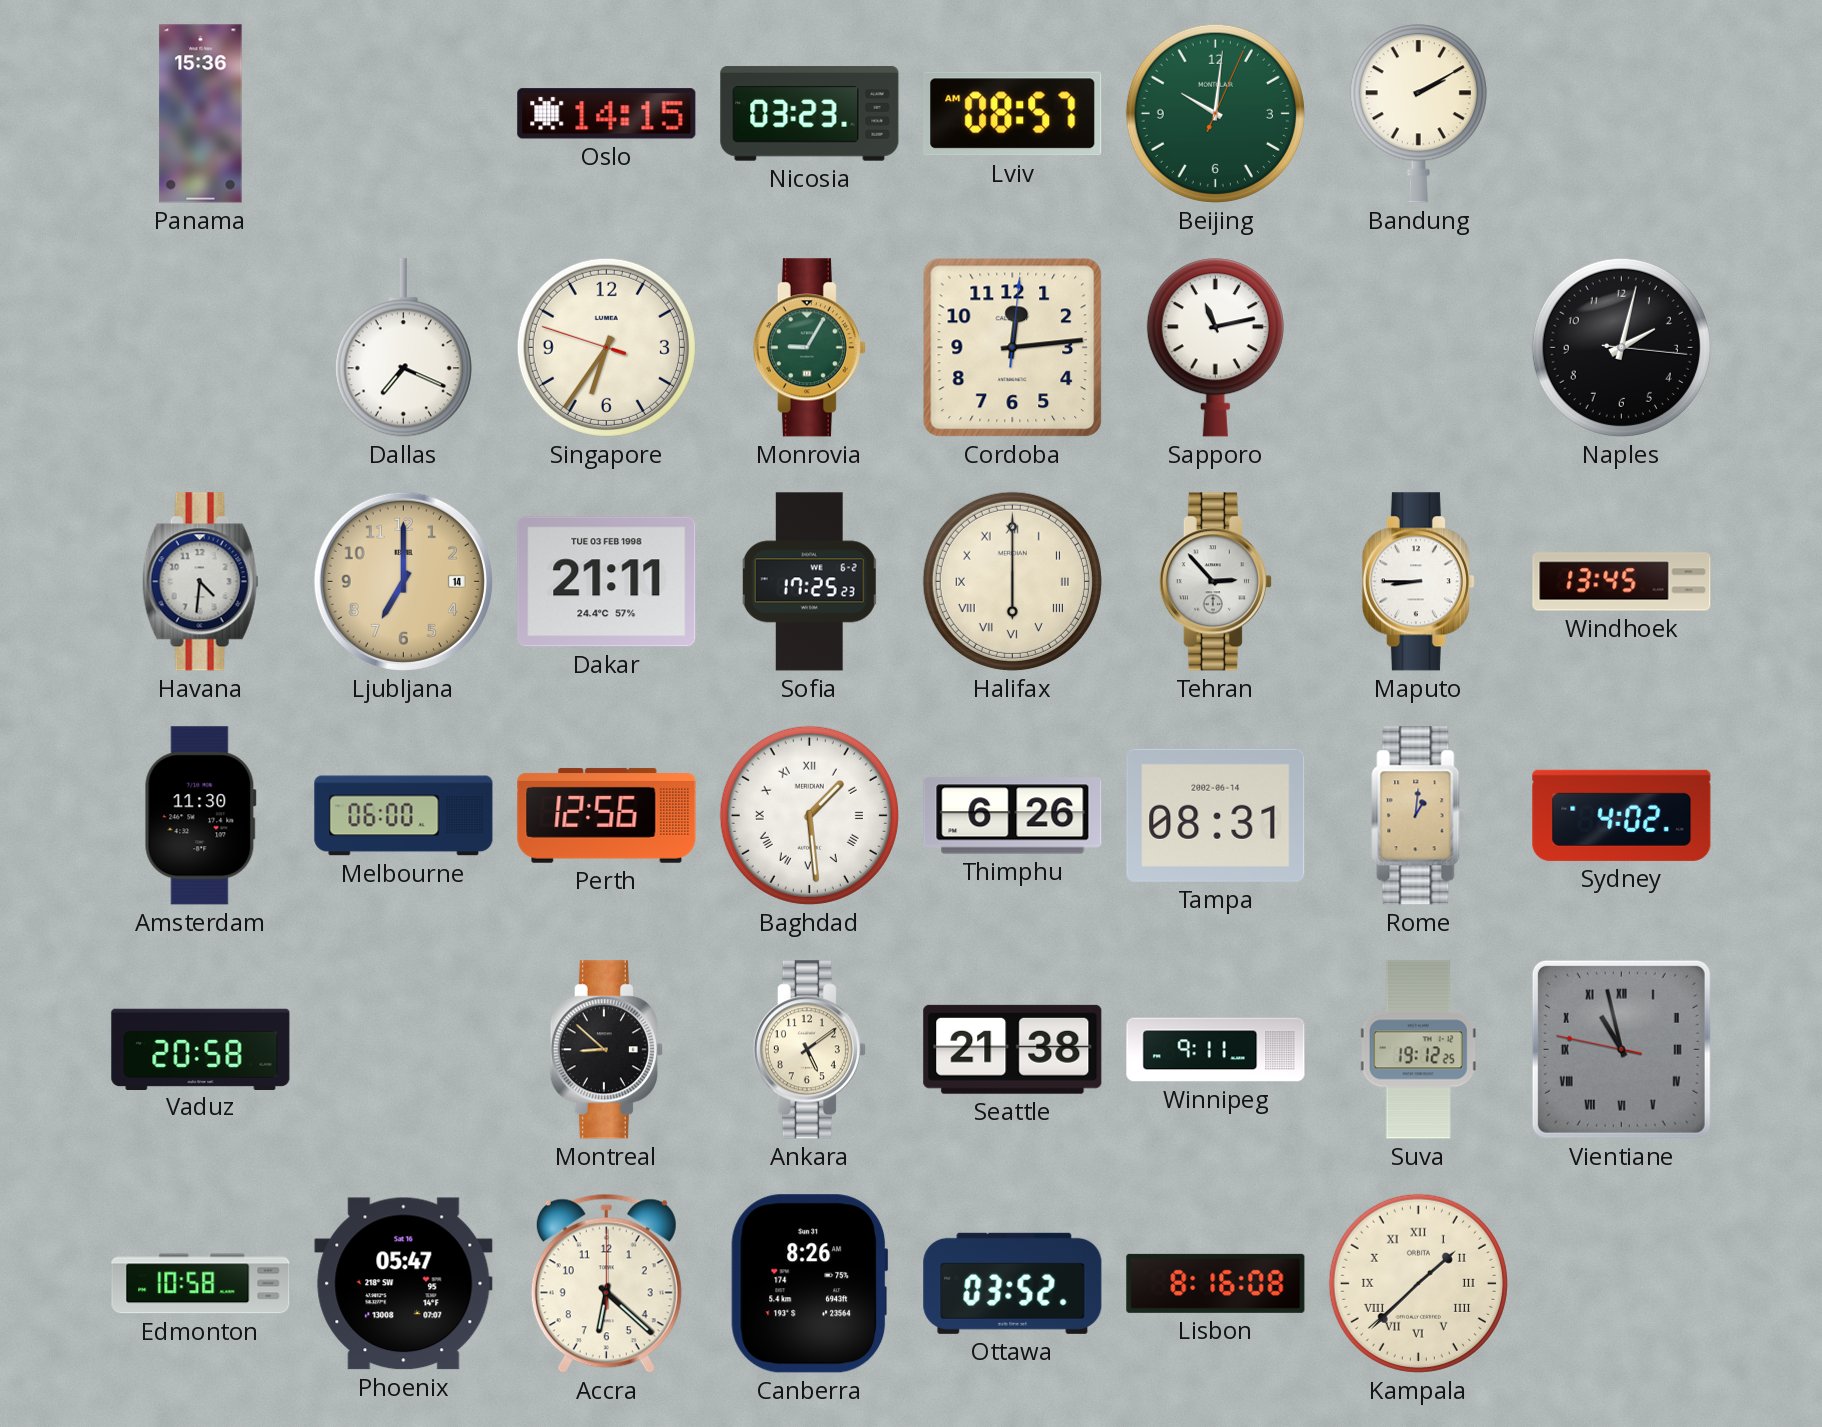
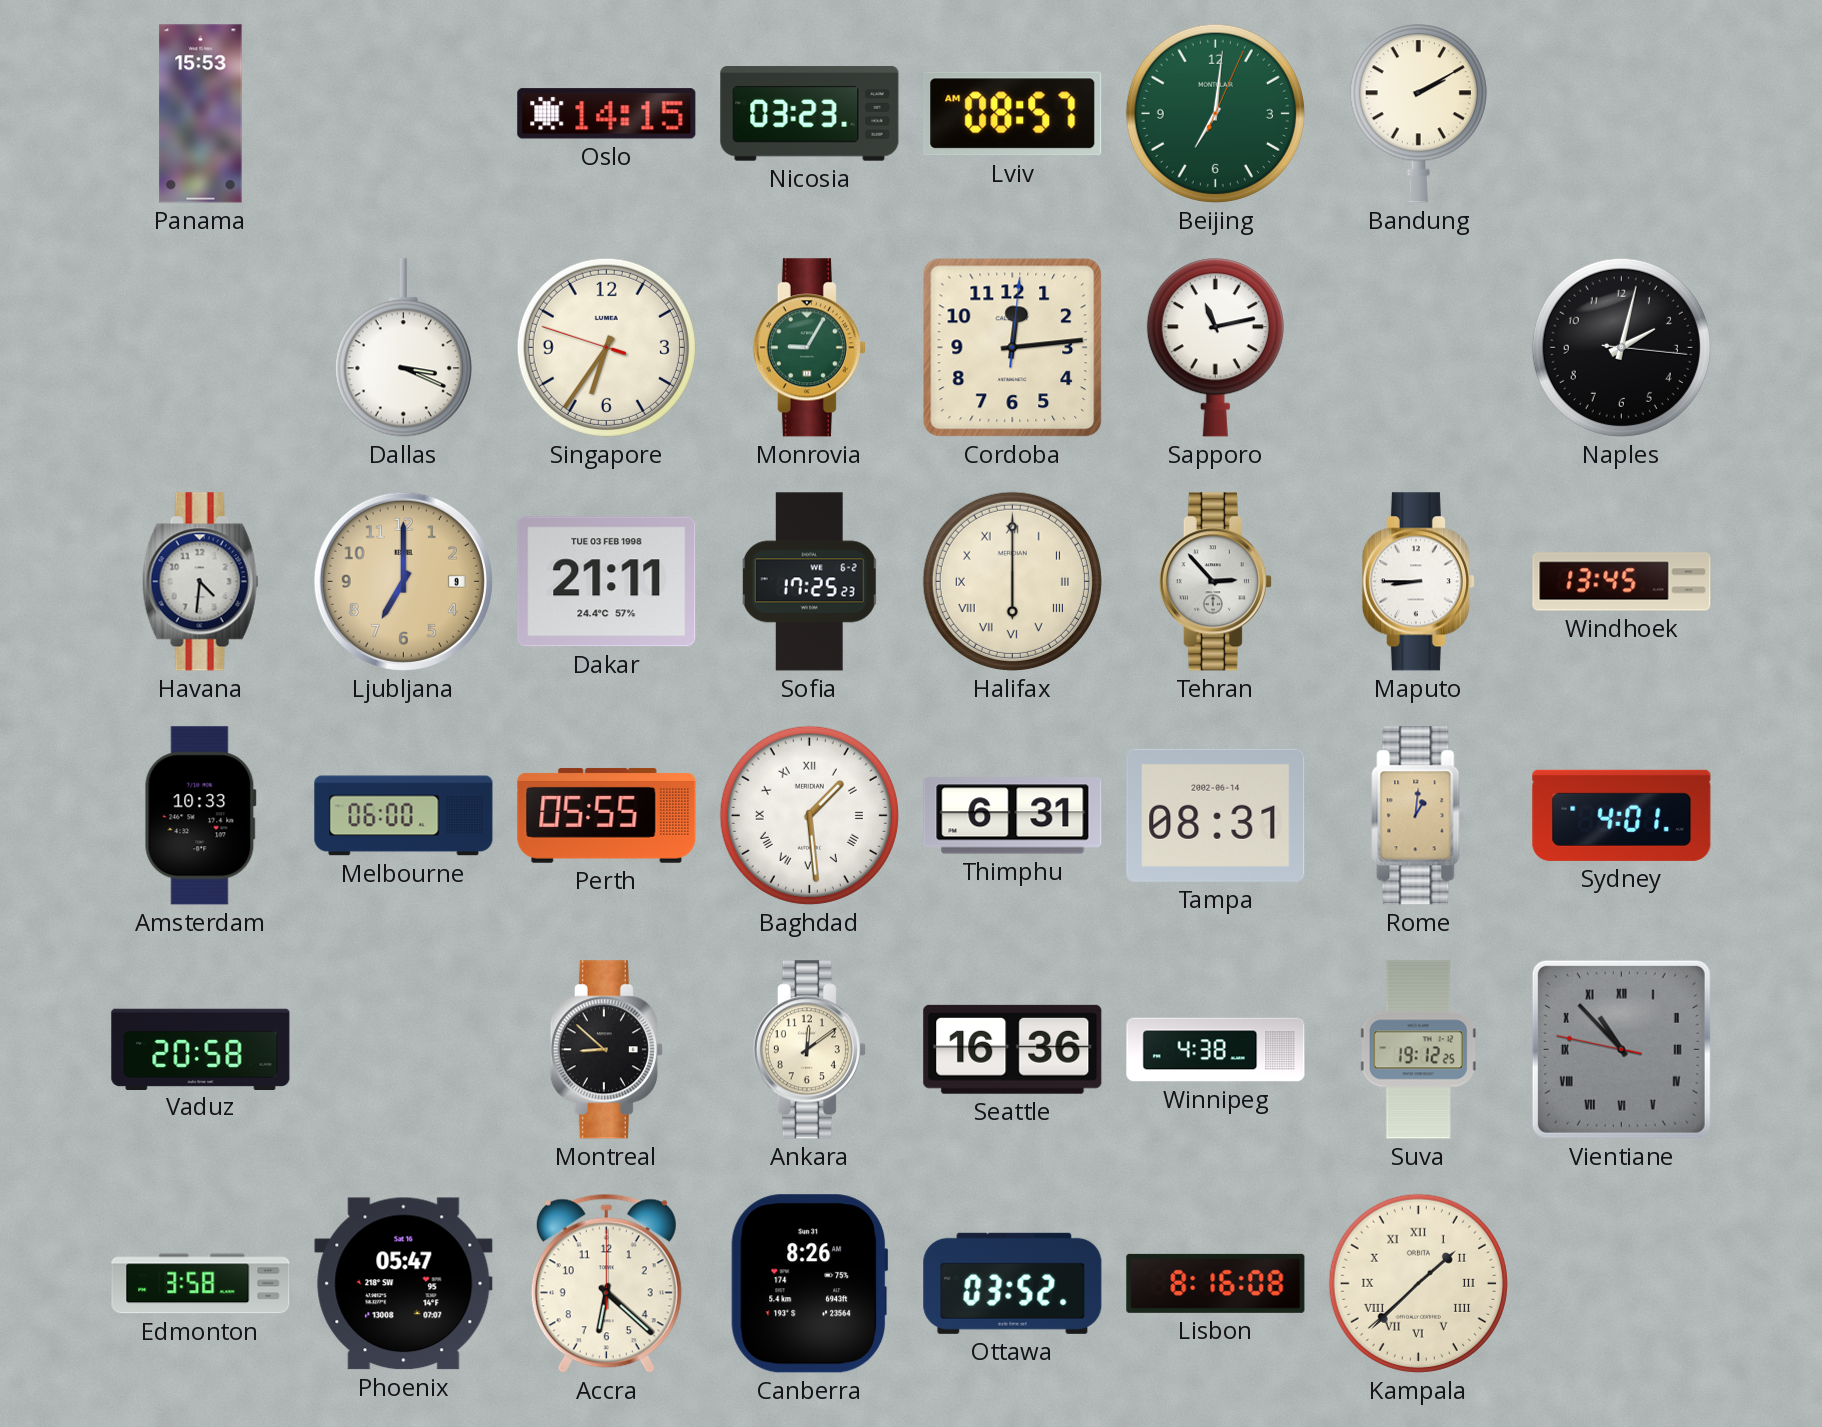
Panama: 15:36 -> 15:53
Beijing: 10:01 -> 7:01
Dallas: 7:19 -> 3:19
Ljubljana date: 14 -> 9
Amsterdam: 11:30 -> 10:33
Perth: 12:56 -> 05:55
Thimphu: 6:26 -> 6:31
Sydney: 4:02 -> 4:01
Ankara: 5:09 -> 12:09
Seattle: 21:38 -> 16:36
Winnipeg: 9:11 -> 4:38
Vientiane: 10:57 -> 10:52
Edmonton: 10:58 -> 3:58
